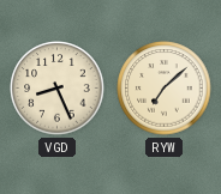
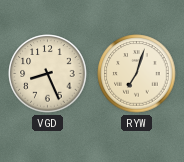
RYW: 7:08 -> 7:03
